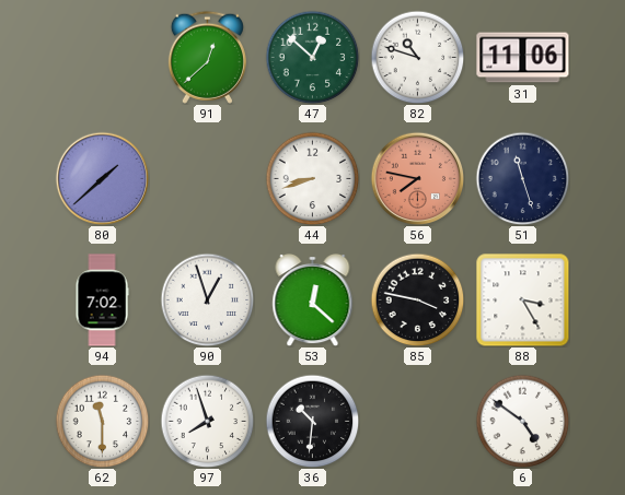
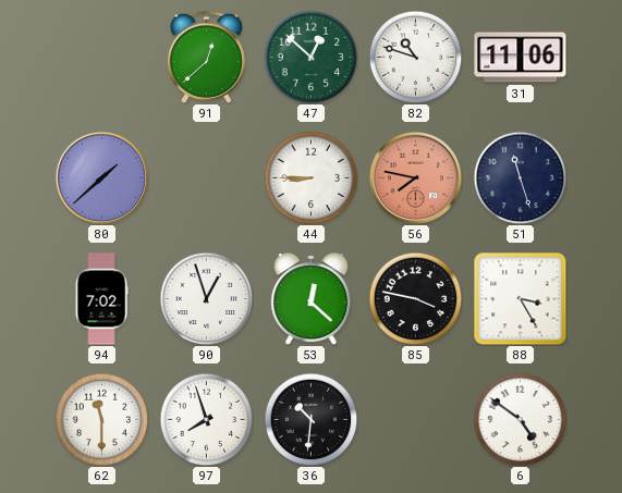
44: 8:42 -> 8:45
